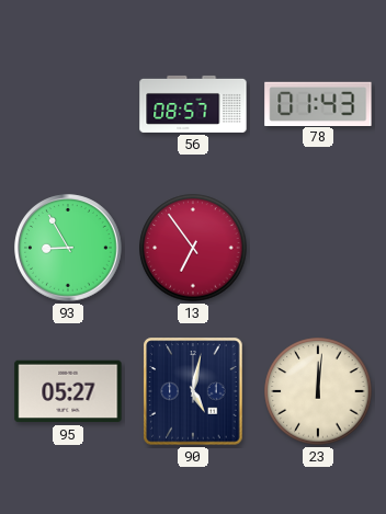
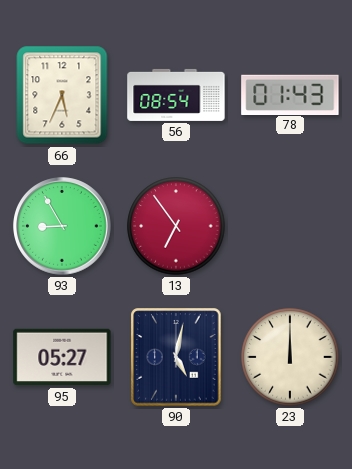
66: none -> 5:34
56: 08:57 -> 08:54
23: 12:01 -> 12:00
